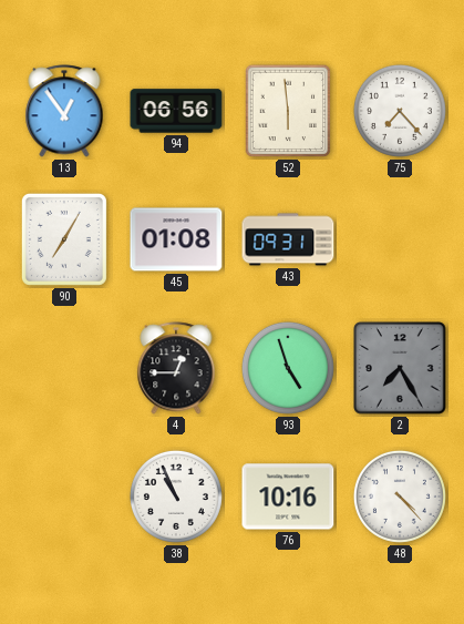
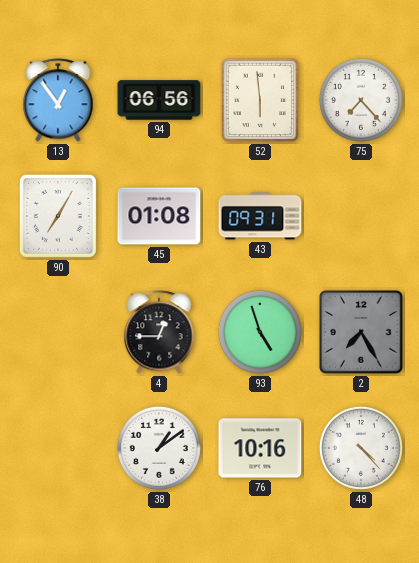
38: 10:56 -> 1:09
